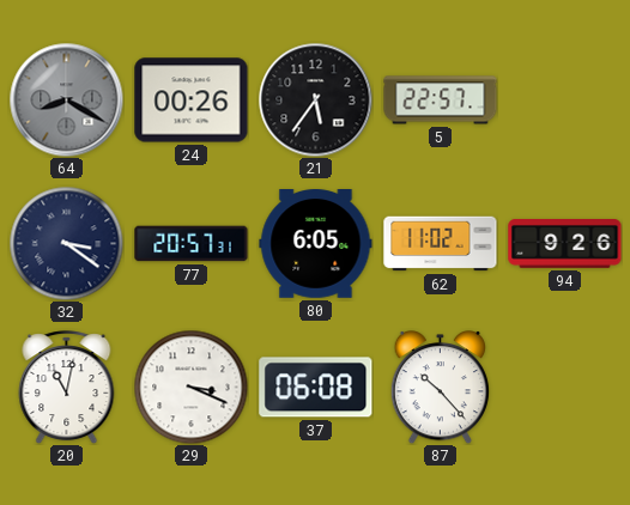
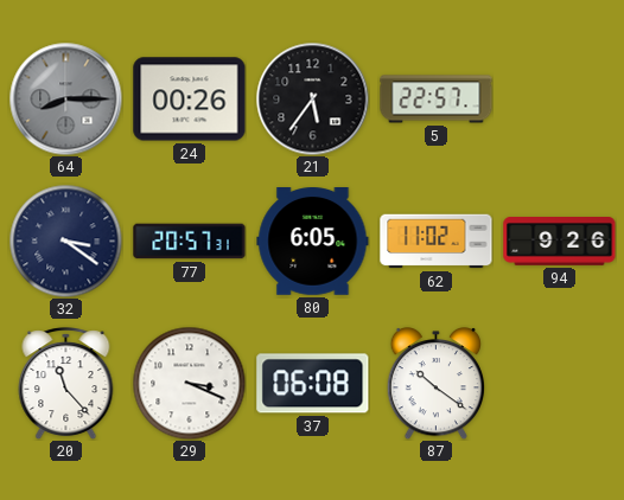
64: 8:20 -> 8:15
20: 11:02 -> 11:23
87: 10:23 -> 10:21
